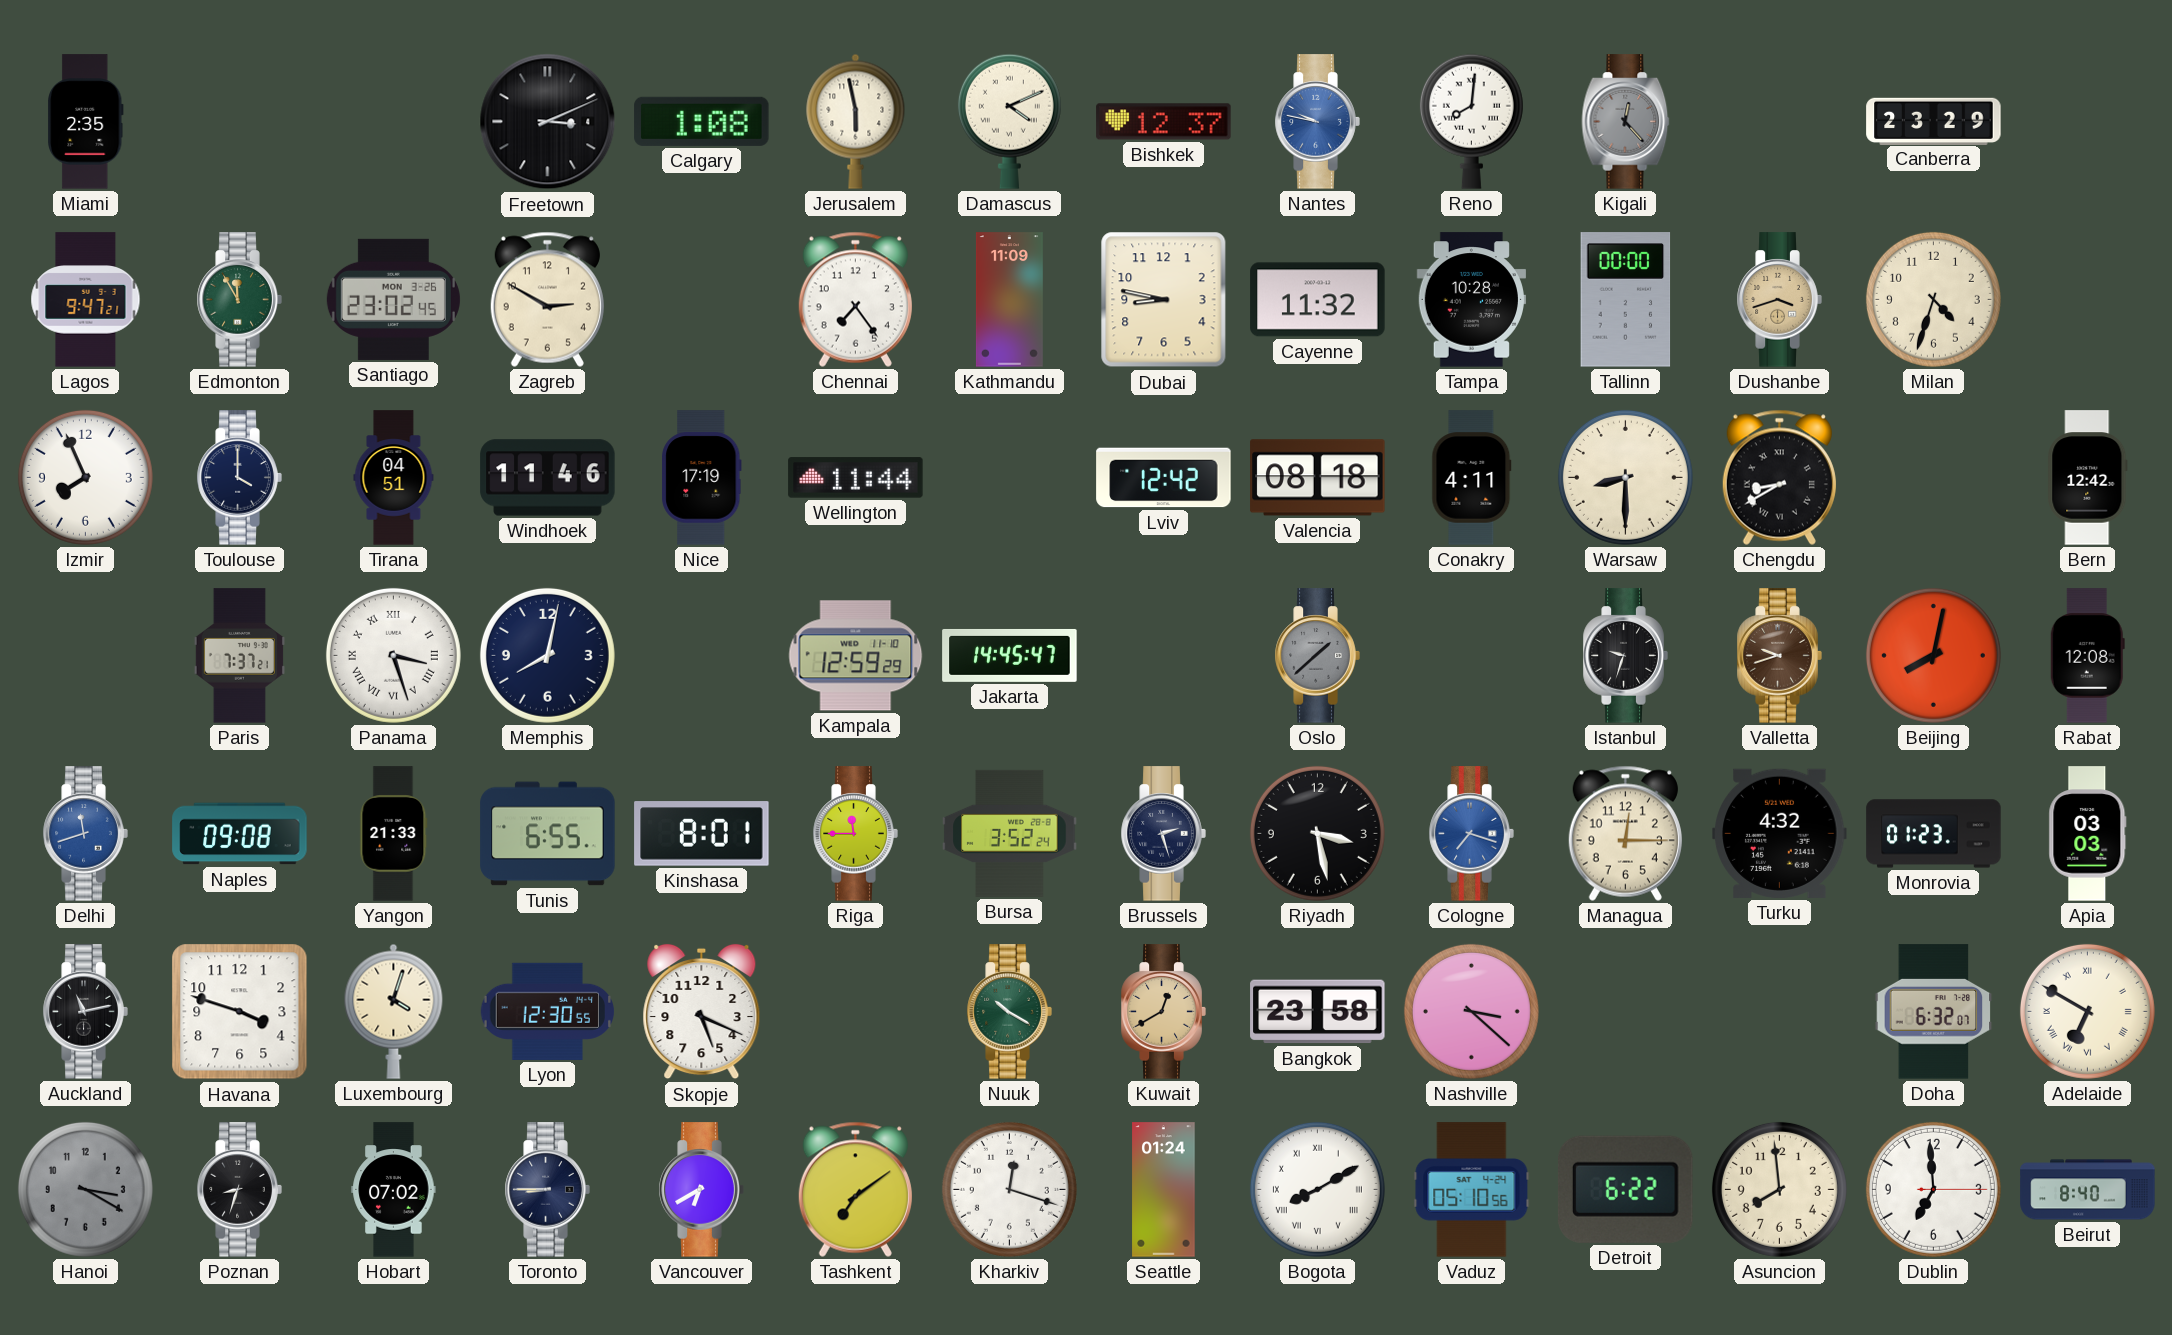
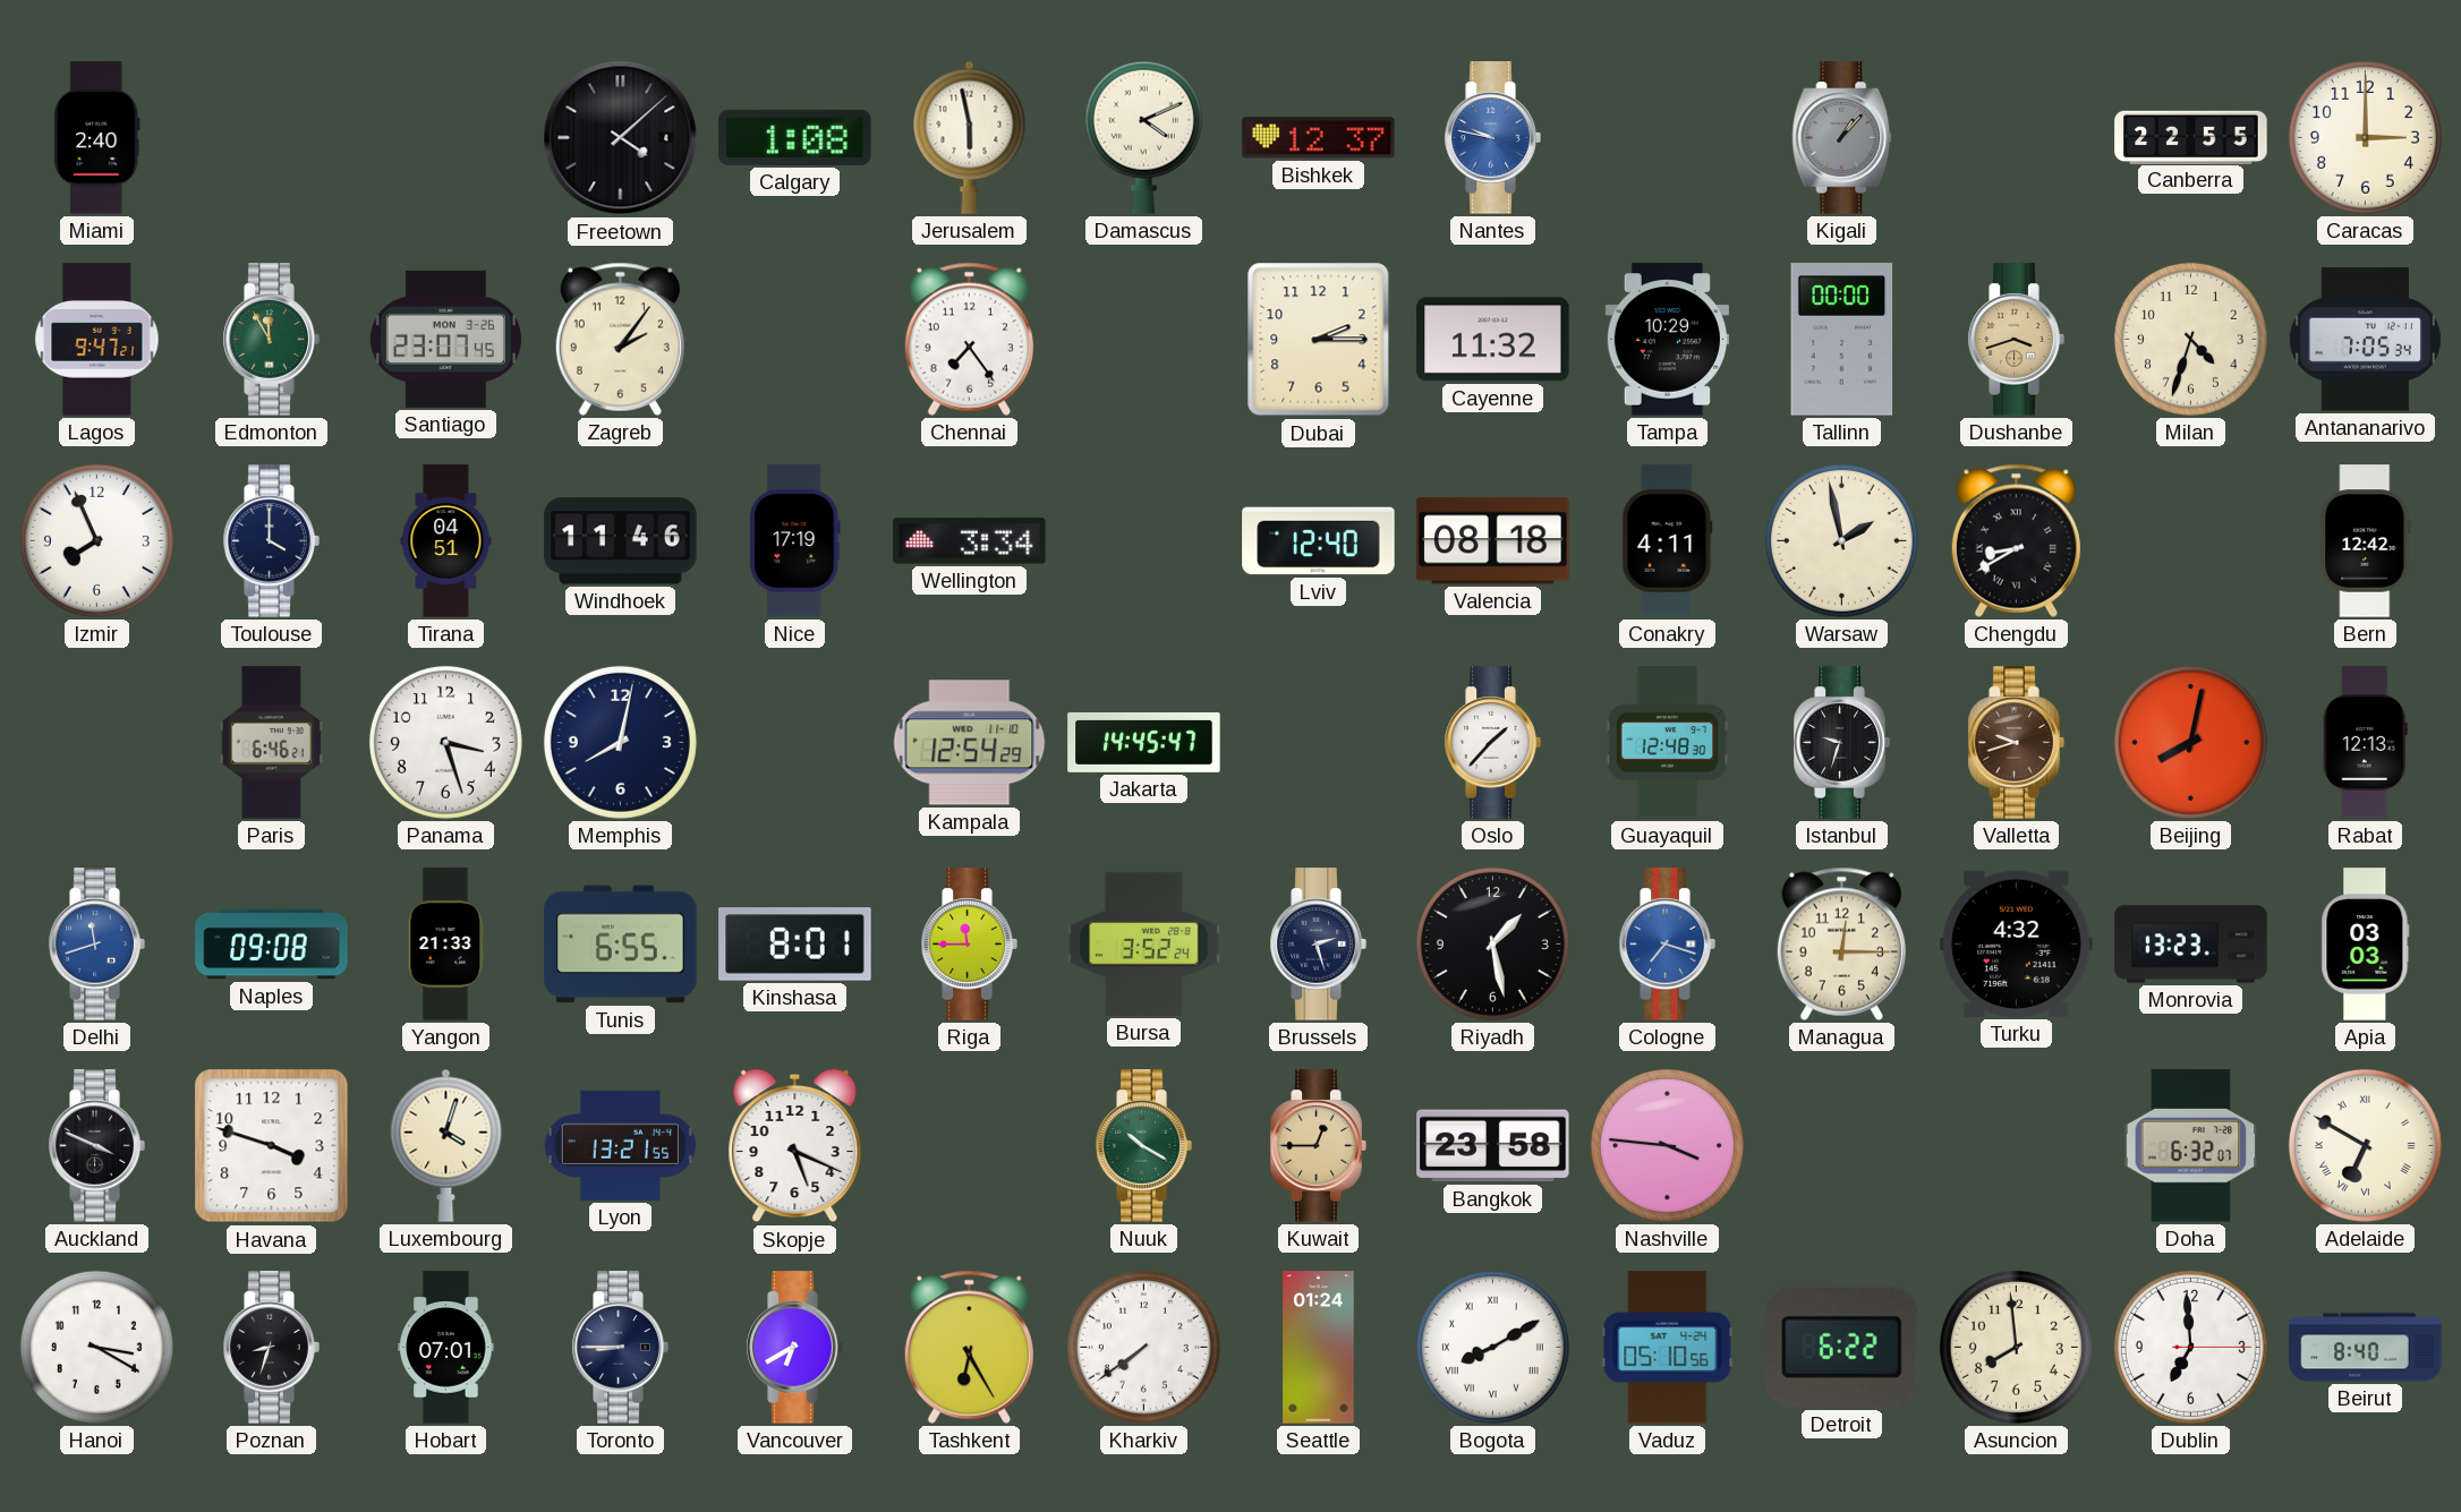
Miami: 2:35 -> 2:40
Freetown: 3:11 -> 4:08
Reno: 8:01 -> none
Kigali: 12:23 -> 1:07
Canberra: 23:29 -> 22:55
Caracas: none -> 3:00
Santiago: 23:02 -> 23:07
Zagreb: 2:50 -> 2:06
Kathmandu: 11:09 -> none
Dubai: 8:47 -> 2:15
Tampa: 10:28 -> 10:29
Antananarivo: none -> 7:05
Wellington: 11:44 -> 3:34
Lviv: 12:42 -> 12:40
Warsaw: 8:30 -> 1:58
Paris: 7:37 -> 6:46
Panama numerals: Roman -> Arabic
Kampala: 12:59 -> 12:54
Oslo: 1:38 -> 1:37
Oslo dial: grey -> white
Guayaquil: none -> 12:48
Rabat: 12:08 -> 12:13
Riyadh: 3:28 -> 1:28
Monrovia: 01:23 -> 13:23
Auckland: 11:13 -> 3:49
Lyon: 12:30 -> 13:21
Kuwait: 12:40 -> 12:45
Nashville: 3:22 -> 3:46
Hanoi dial: grey -> white
Hobart: 07:02 -> 07:01
Tashkent: 7:09 -> 6:25
Kharkiv: 12:18 -> 7:39
